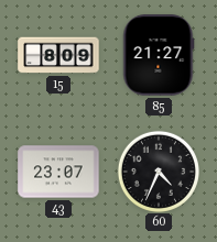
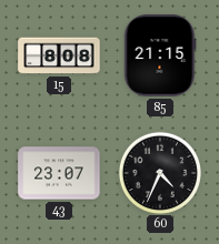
15: 8:09 -> 8:08
85: 21:27 -> 21:15
